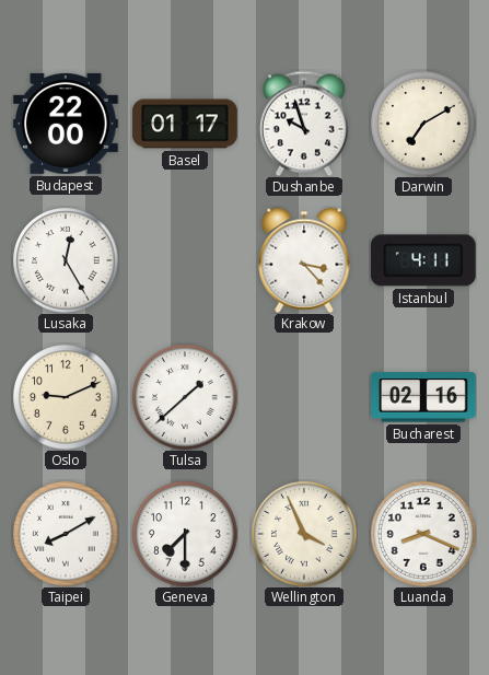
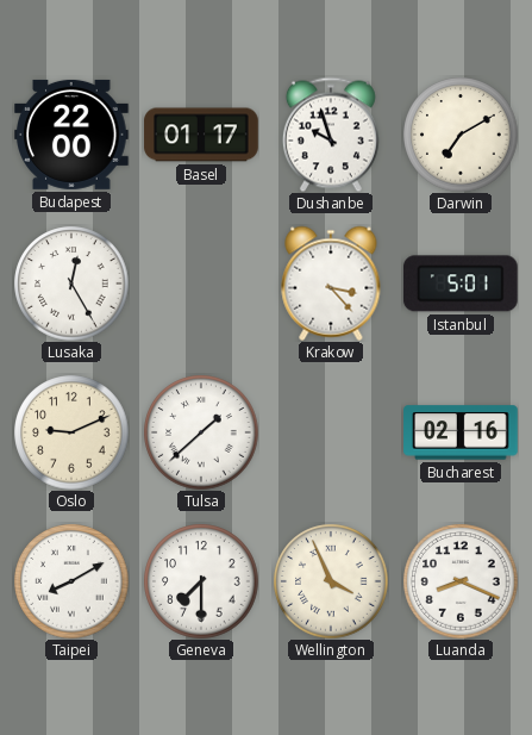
Istanbul: 4:11 -> 5:01
